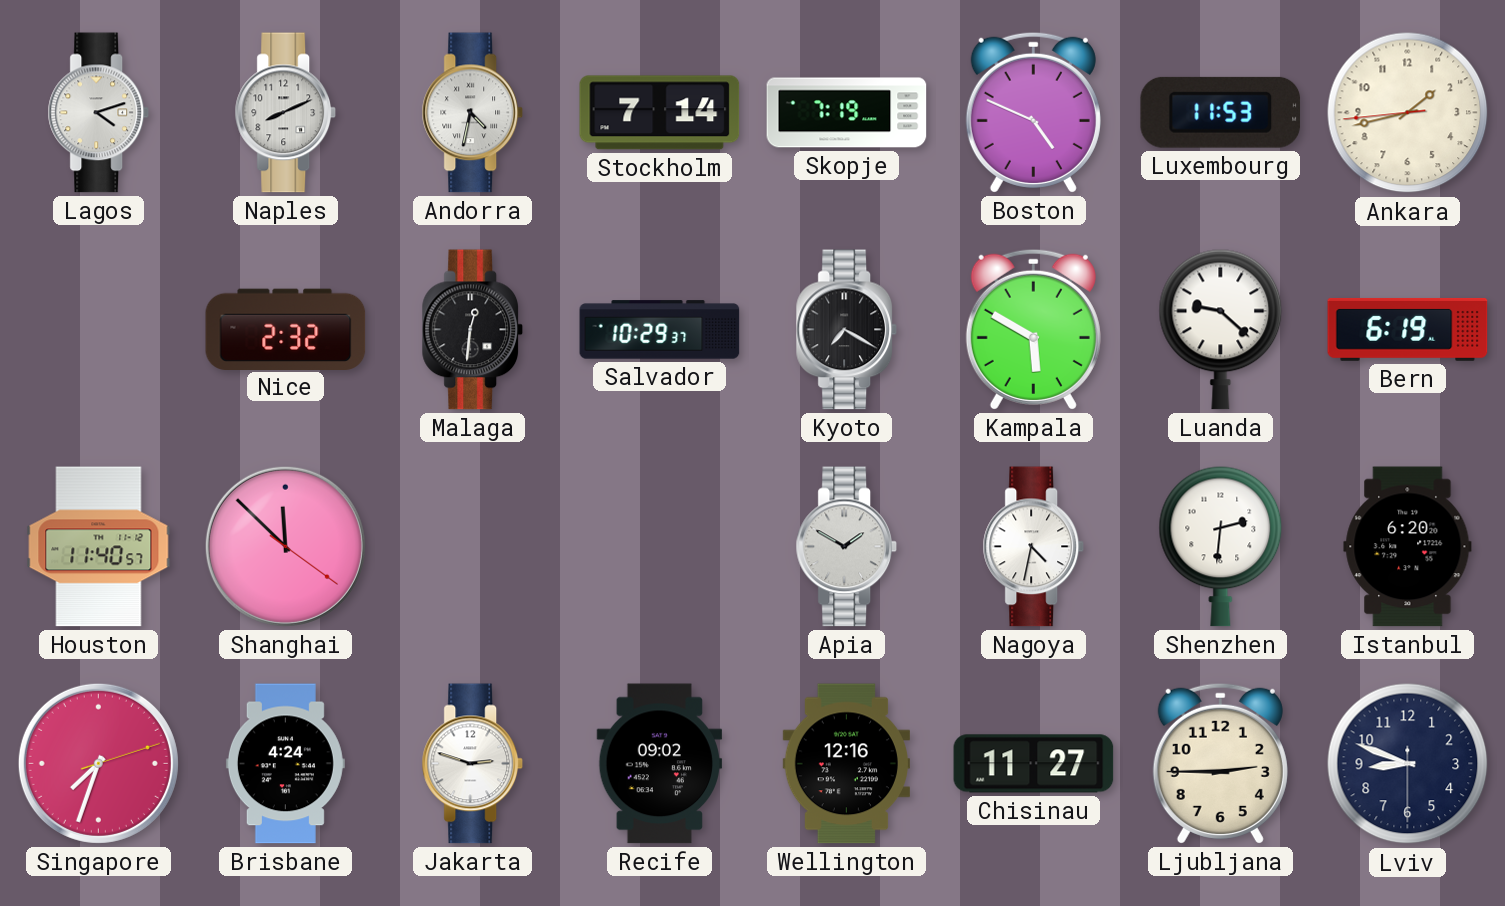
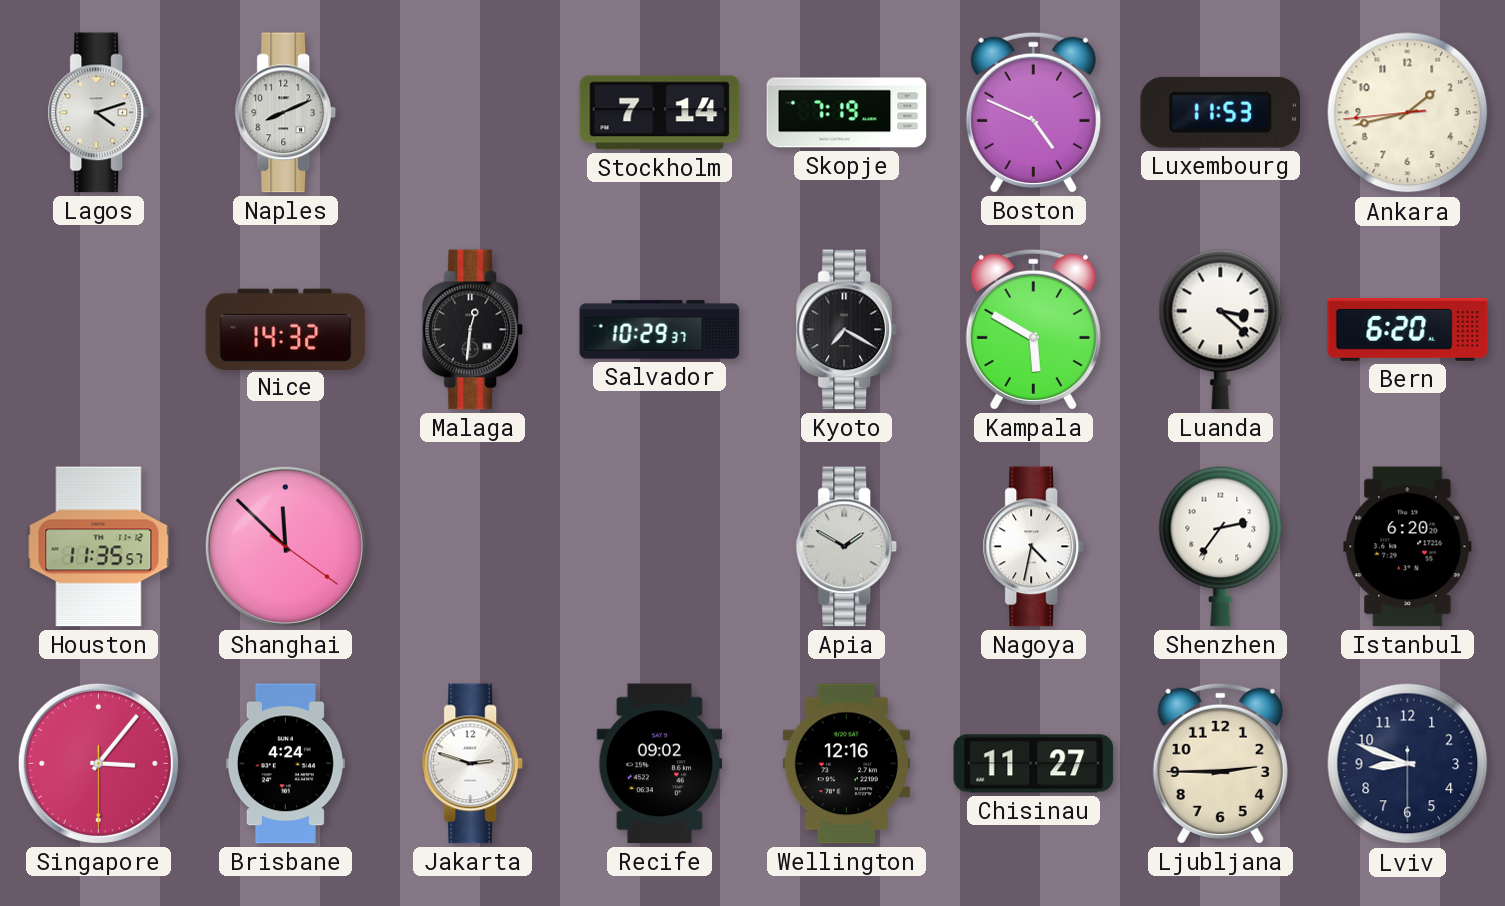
Andorra: 4:32 -> none
Nice: 2:32 -> 14:32
Luanda: 9:22 -> 3:22
Bern: 6:19 -> 6:20
Houston: 11:40 -> 11:35
Shenzhen: 2:31 -> 2:36
Singapore: 7:33 -> 3:06
